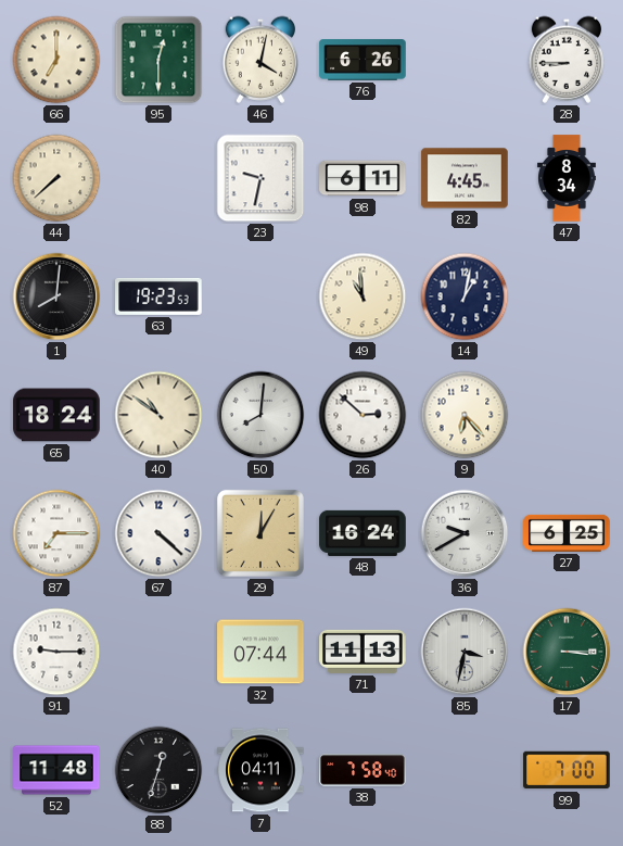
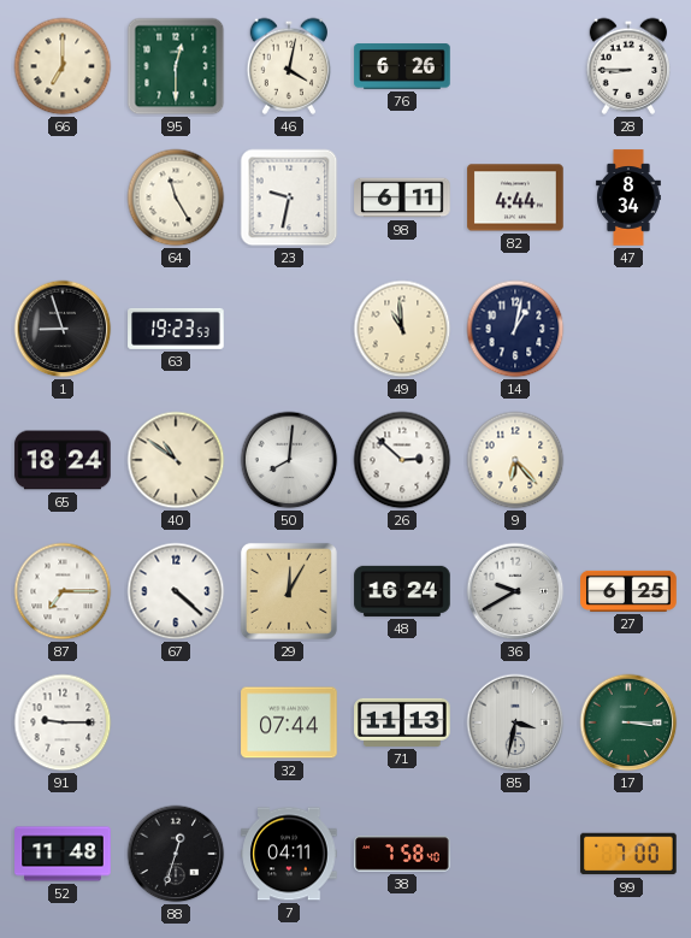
44: 7:38 -> none
64: none -> 11:25
82: 4:45 -> 4:44
1: 8:01 -> 8:57
